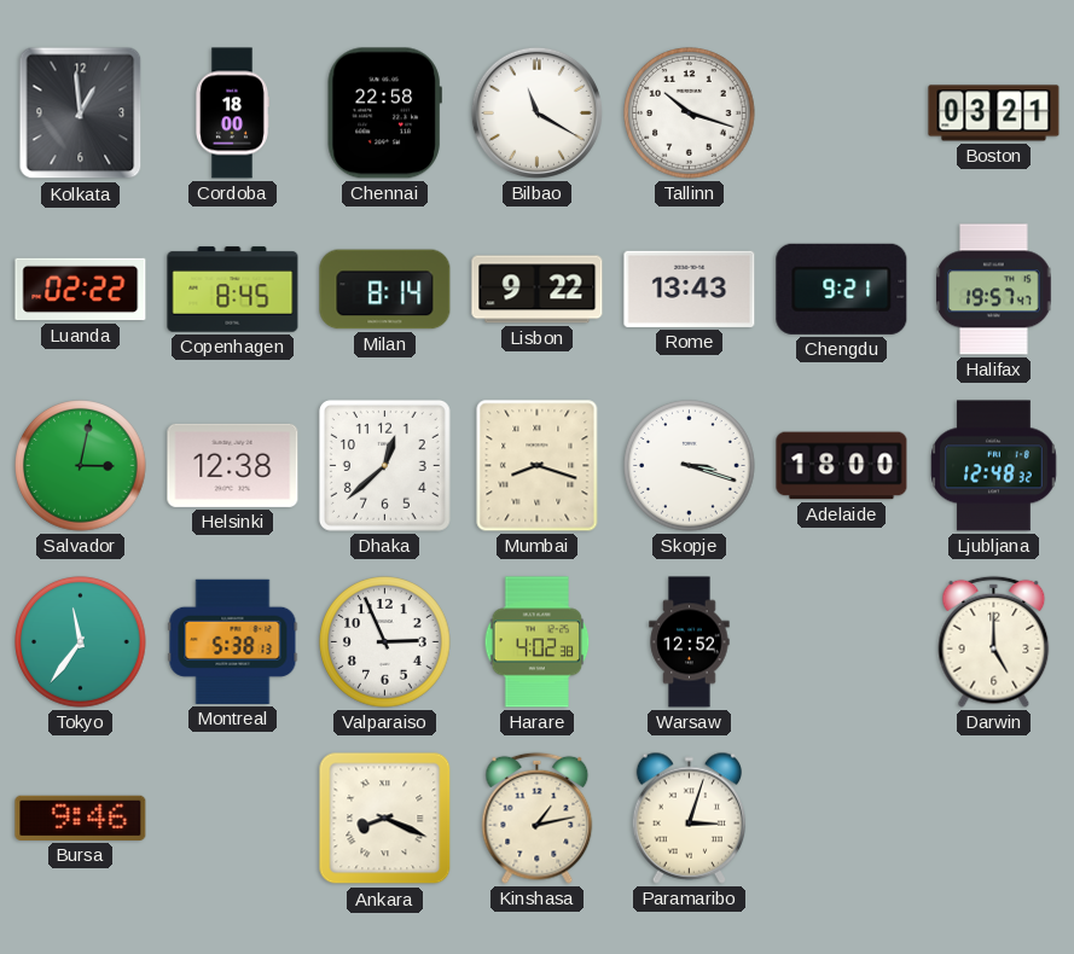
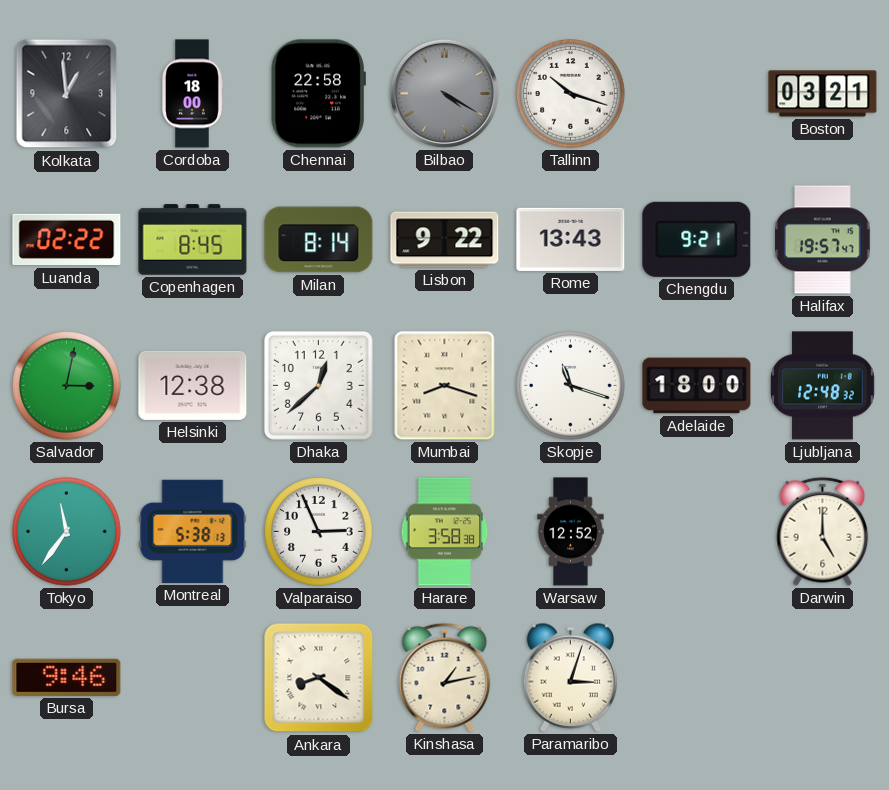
Bilbao: 11:20 -> 4:20
Bilbao dial: white -> grey
Skopje: 3:18 -> 11:18
Harare: 4:02 -> 3:58
Ankara: 8:19 -> 8:21
